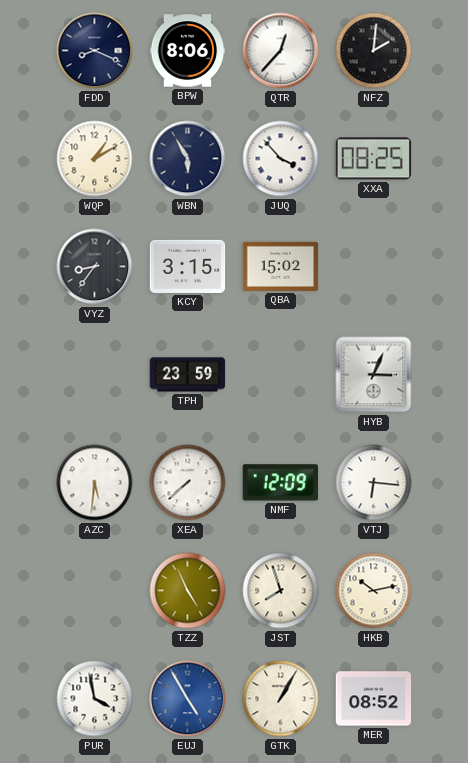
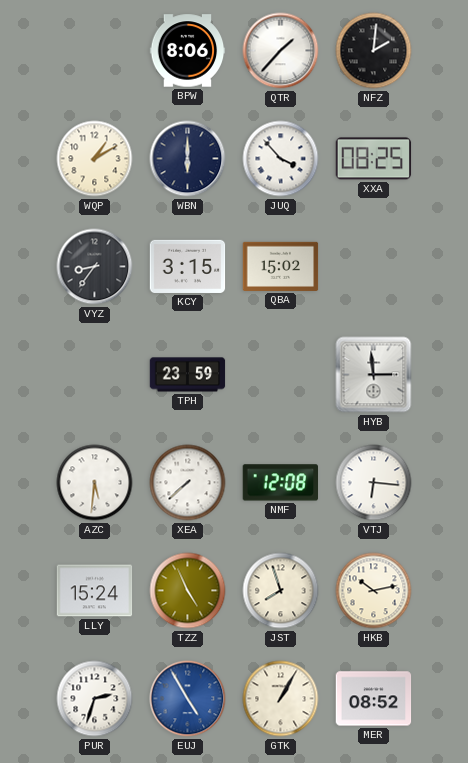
FDD: 8:19 -> none
QTR: 12:37 -> 1:37
WBN: 5:55 -> 6:00
HYB: 3:04 -> 2:59
NMF: 12:09 -> 12:08
LLY: none -> 15:24
PUR: 3:58 -> 2:33
